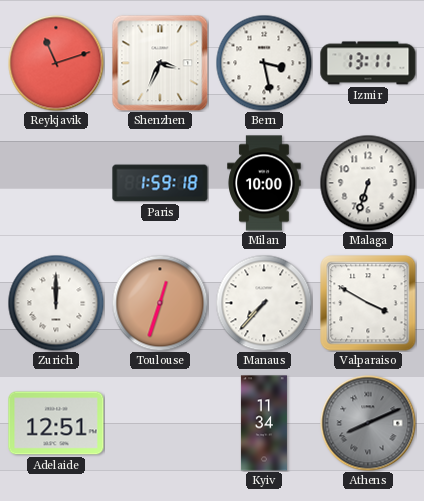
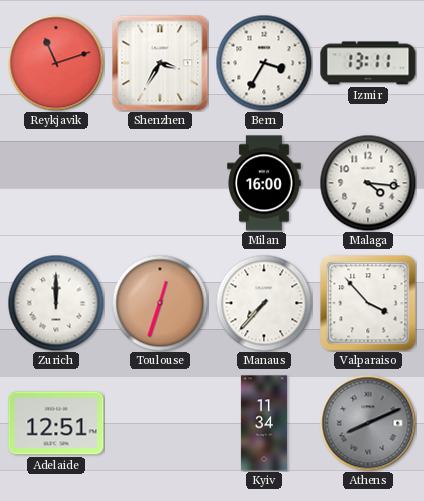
Shenzhen: 3:34 -> 3:35
Bern: 3:28 -> 3:35
Paris: 1:59 -> none
Milan: 10:00 -> 16:00
Malaga: 6:33 -> 4:16
Valparaiso: 3:50 -> 3:53
